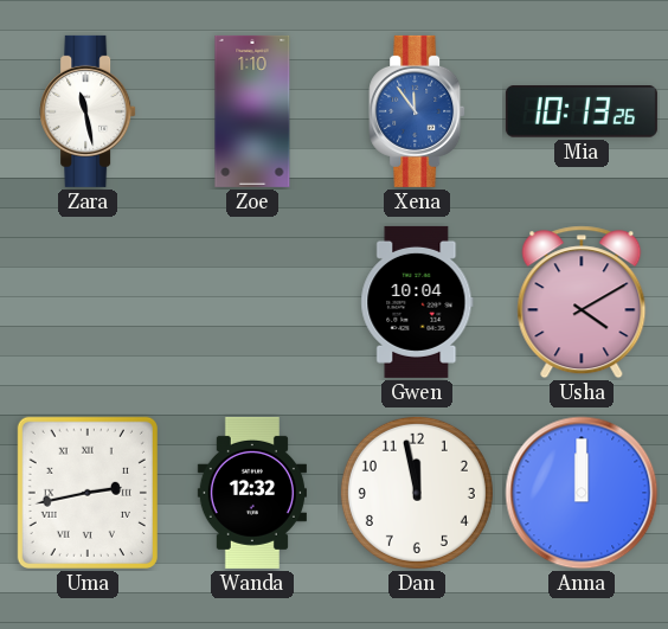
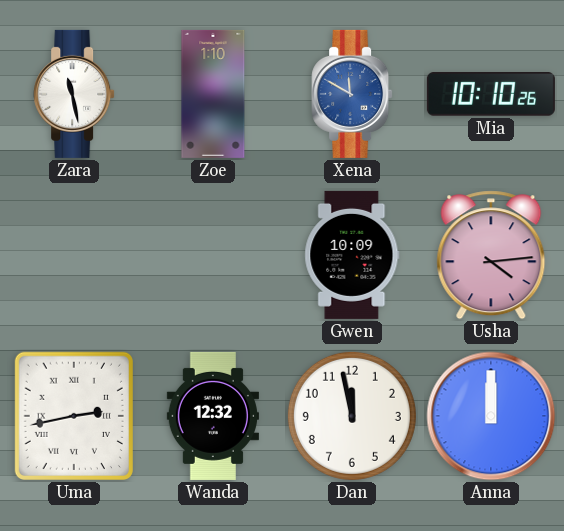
Xena: 11:54 -> 11:50
Mia: 10:13 -> 10:10
Gwen: 10:04 -> 10:09
Usha: 4:10 -> 4:14
